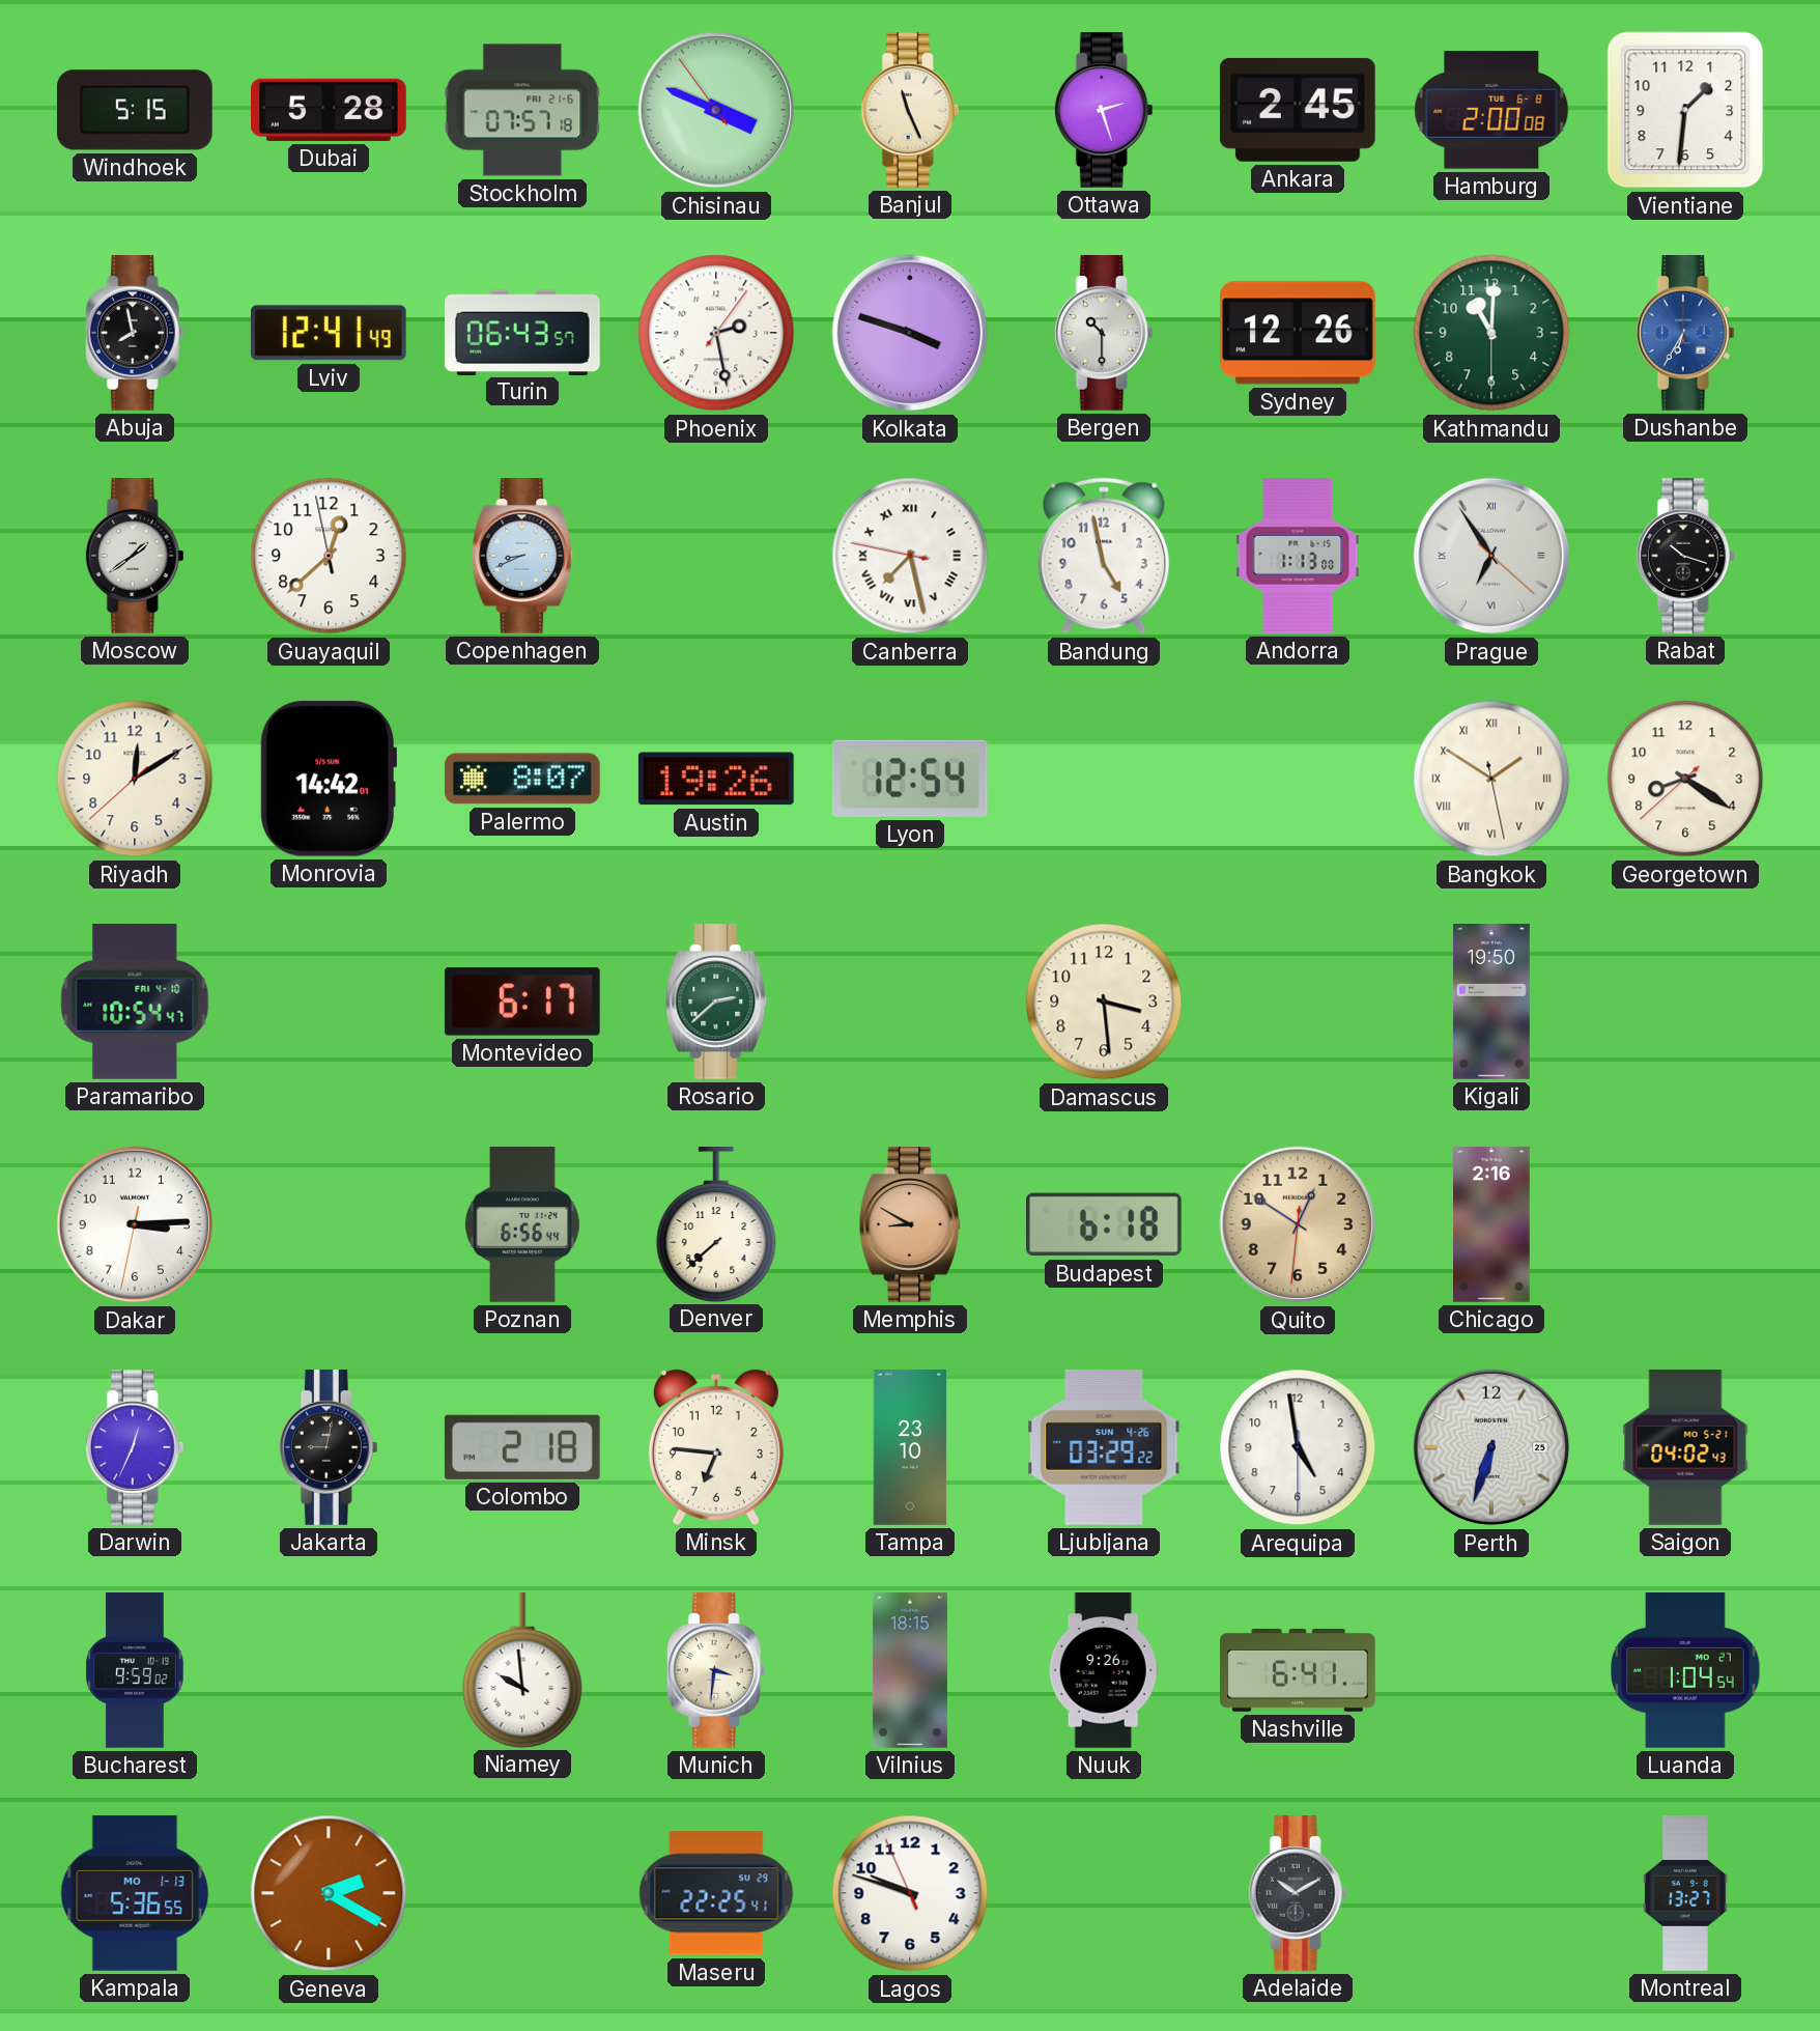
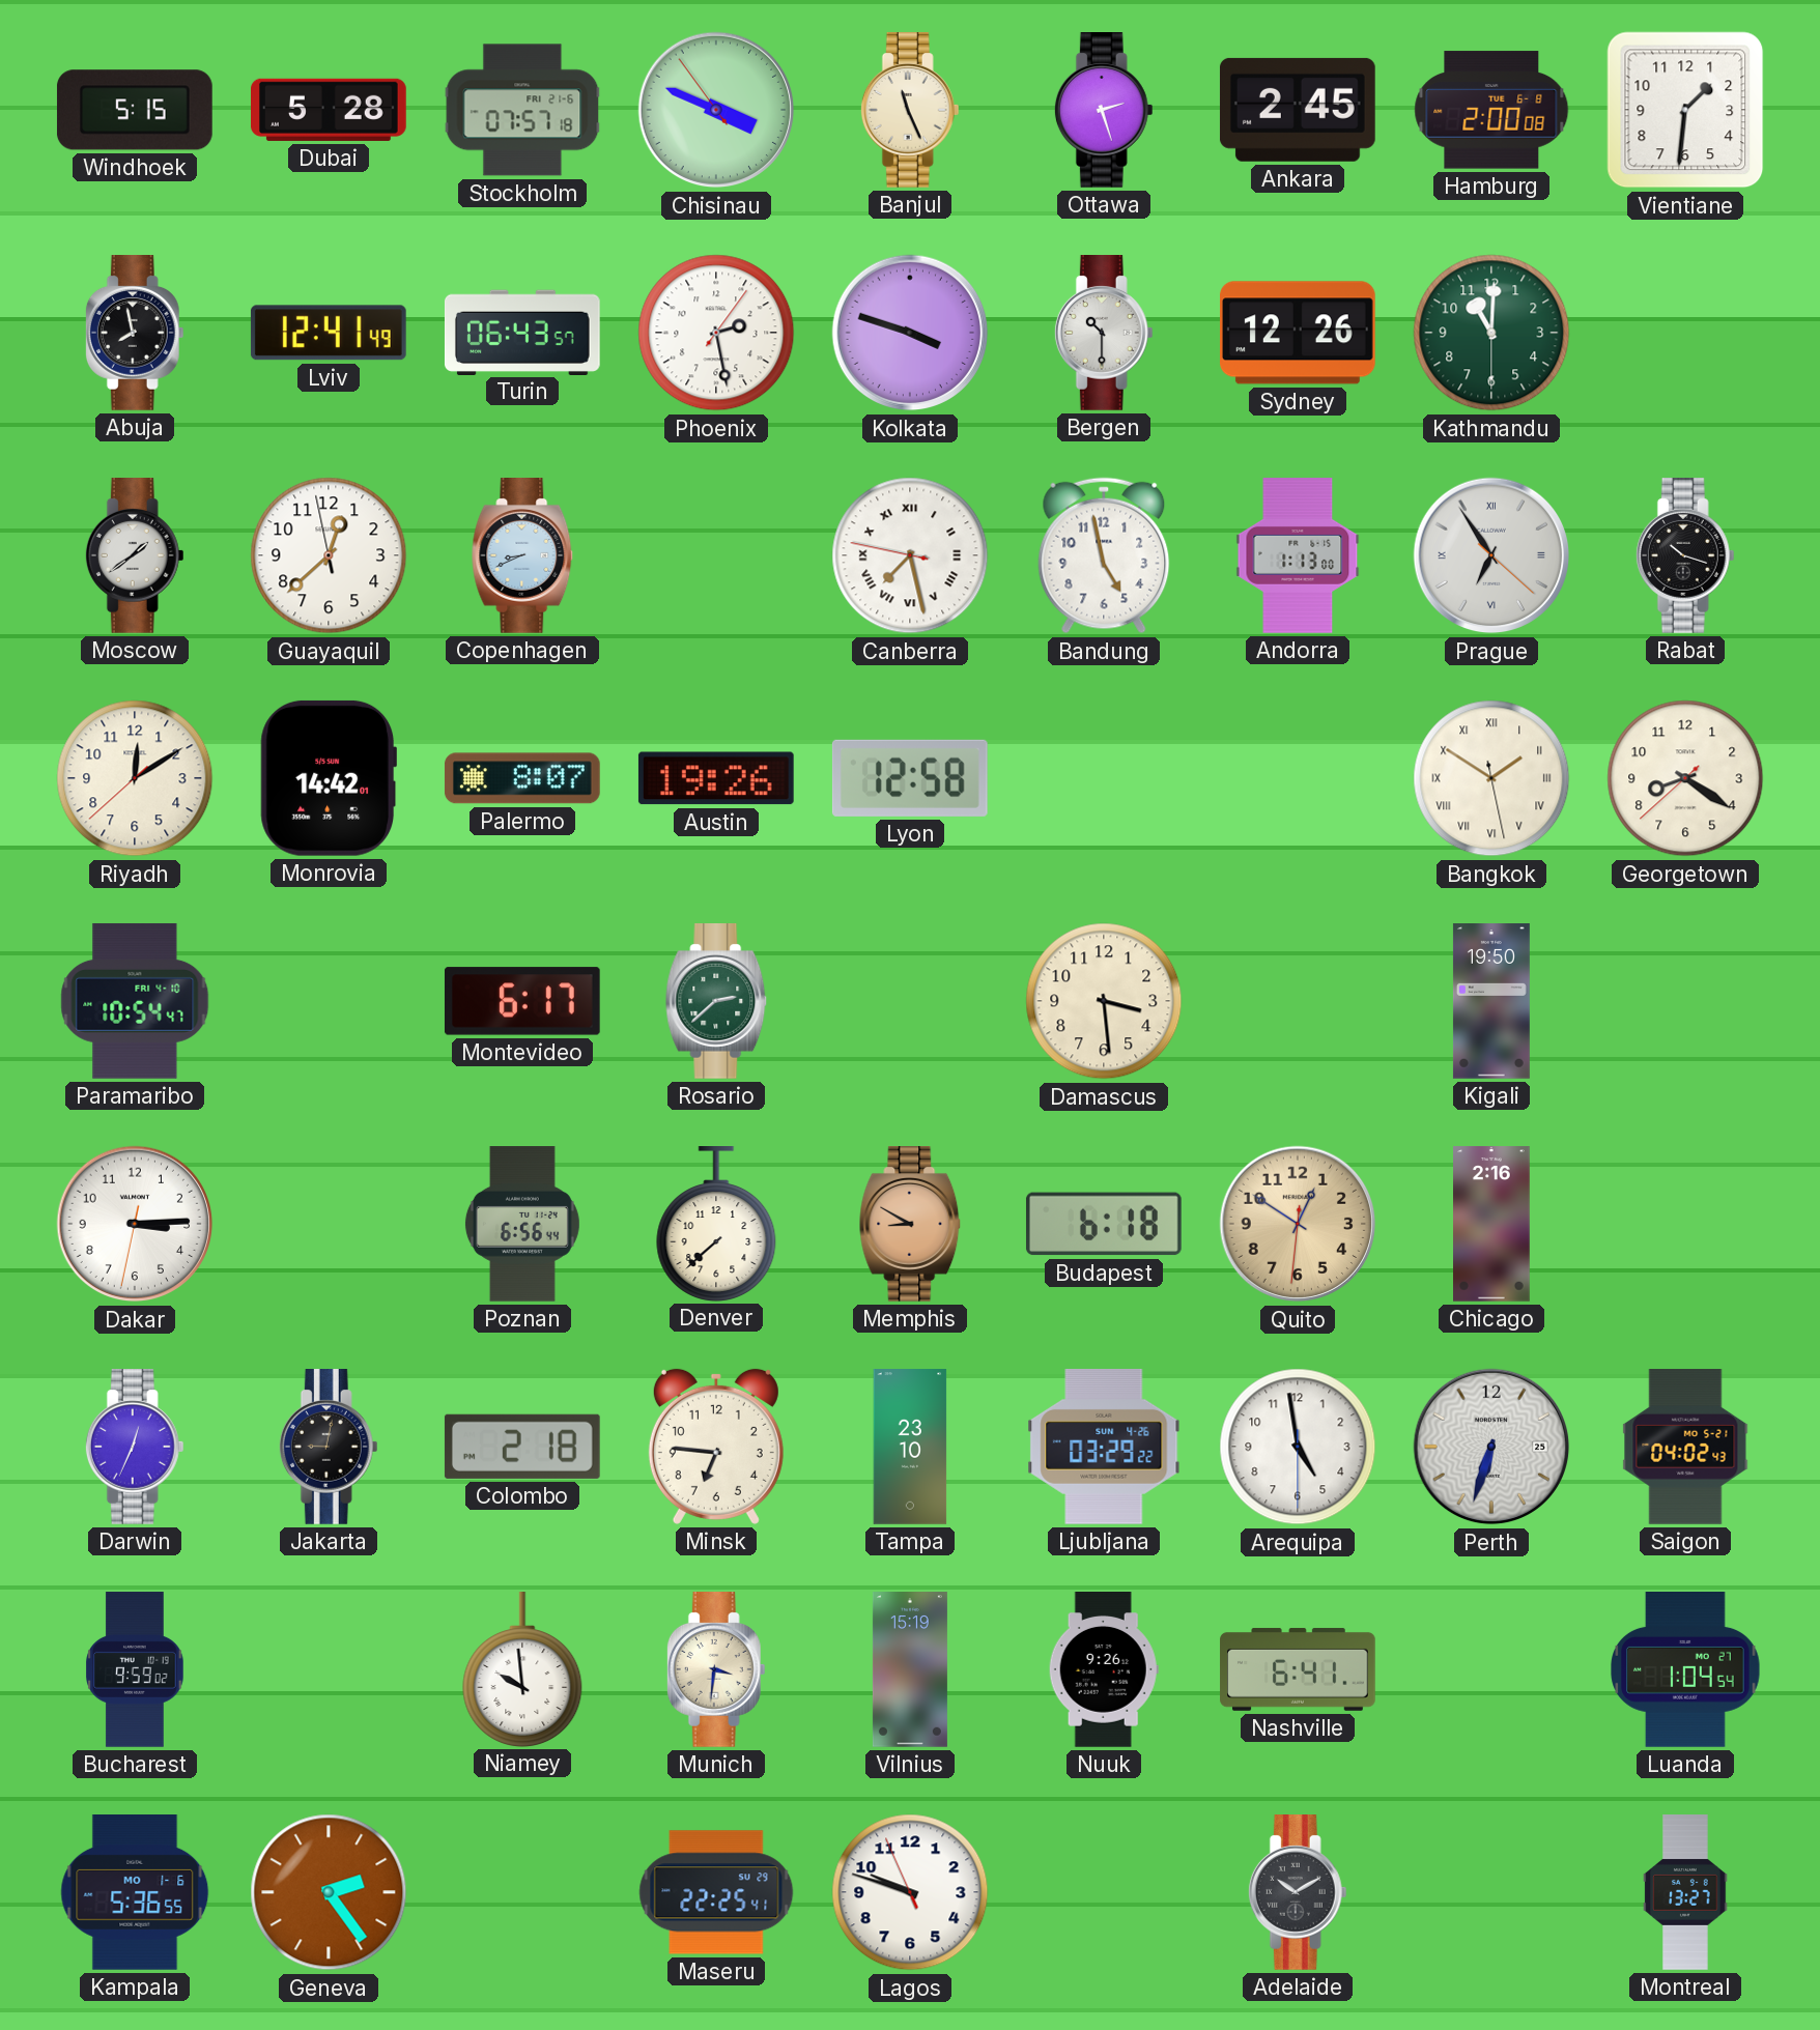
Dushanbe: 6:35 -> none
Lyon: 12:54 -> 12:58
Vilnius: 18:15 -> 15:19
Kampala date: MO 1-13 -> MO 1-6
Geneva: 2:20 -> 2:24
